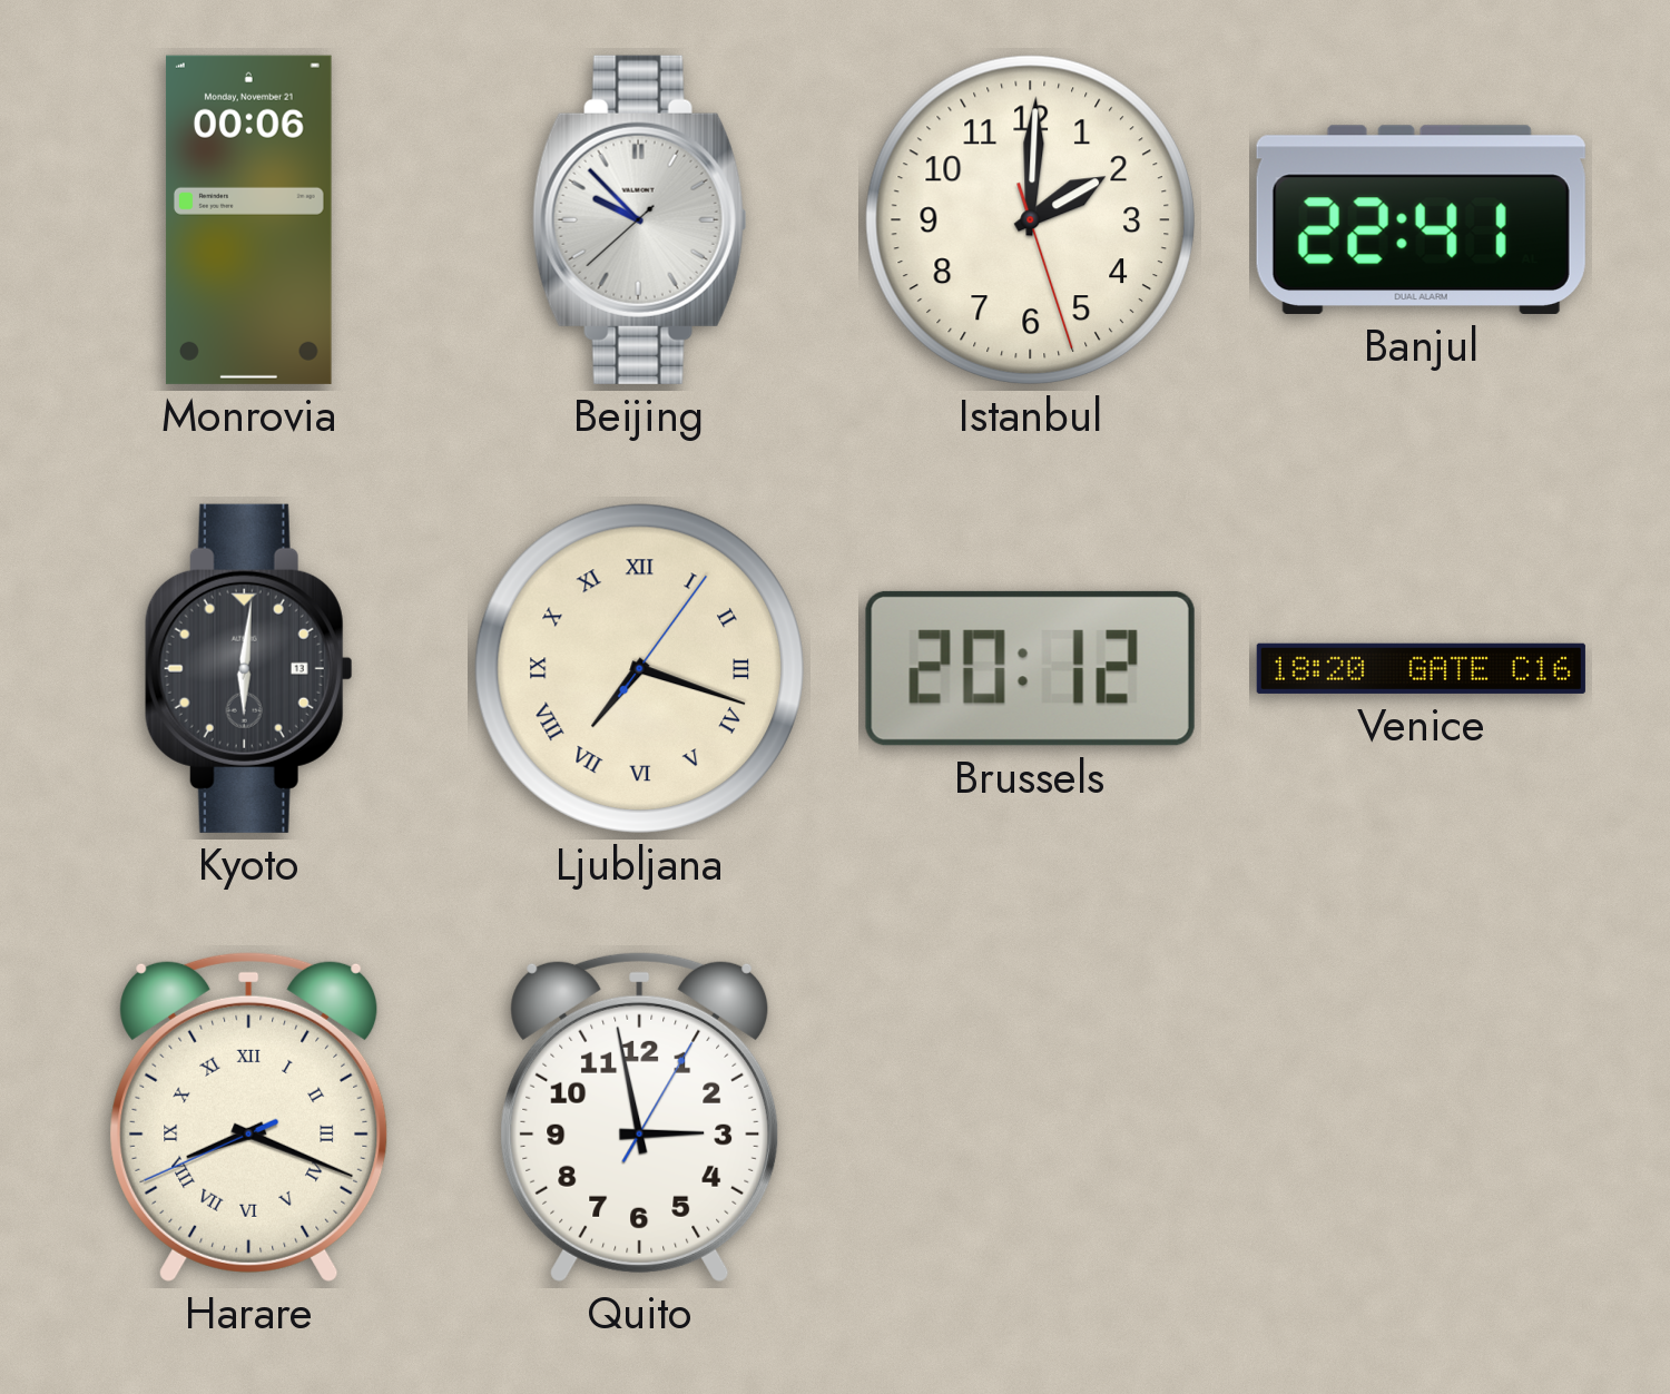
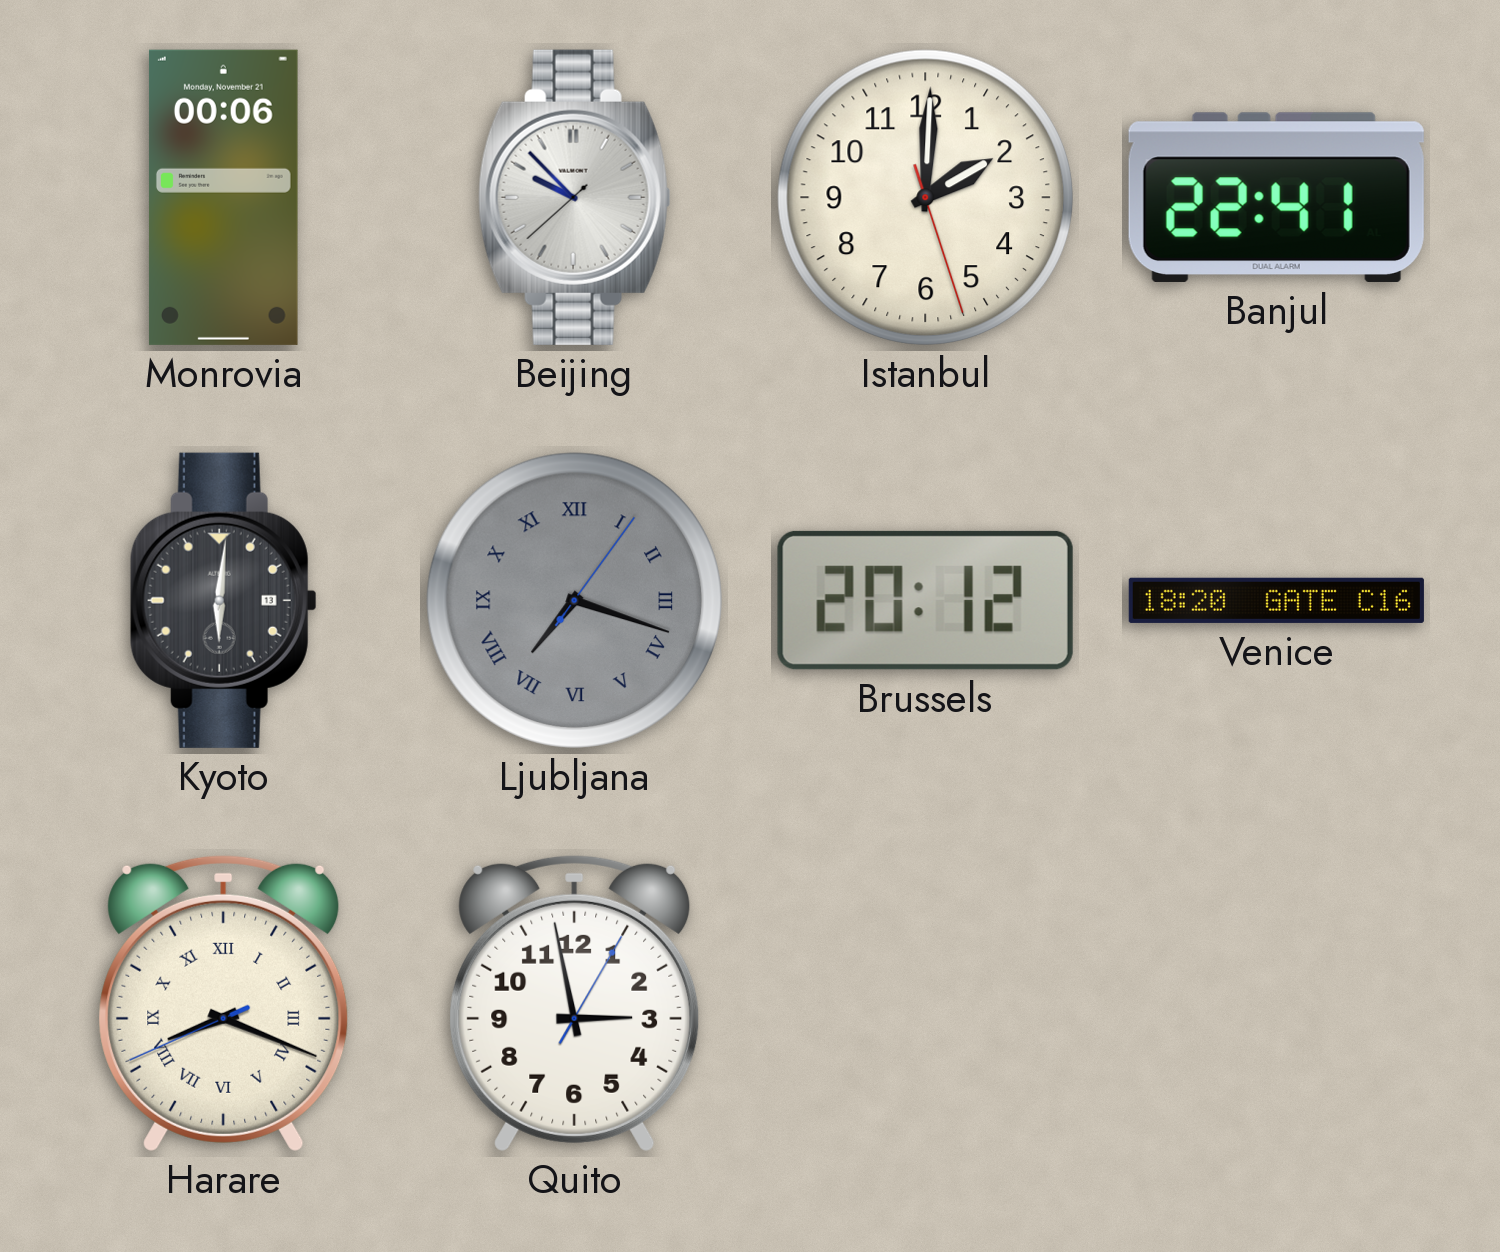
Ljubljana dial: cream -> grey
